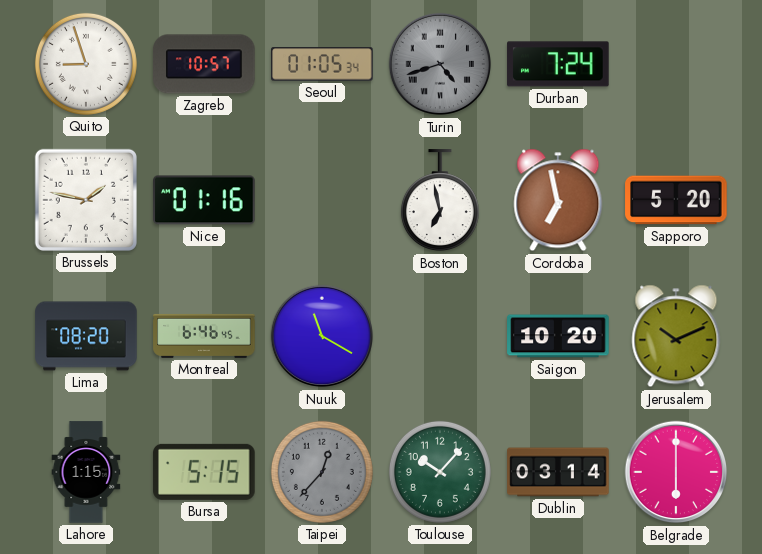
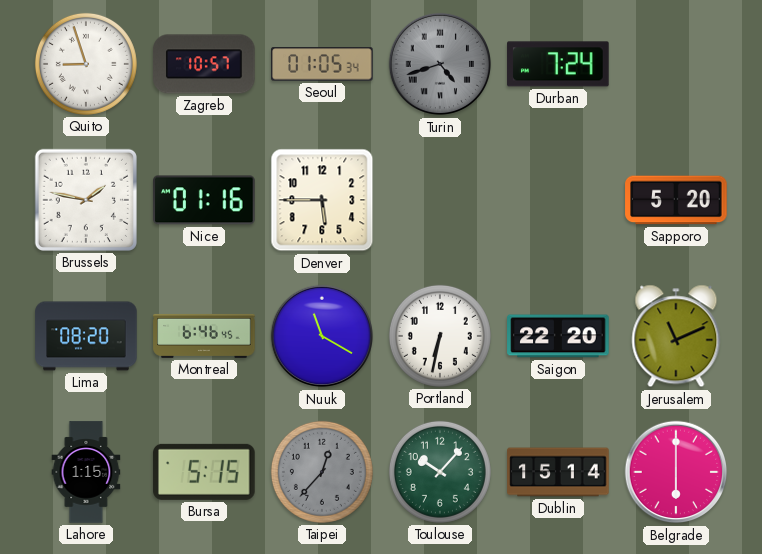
Denver: none -> 5:45
Boston: 6:58 -> none
Cordoba: 6:58 -> none
Portland: none -> 6:32
Saigon: 10:20 -> 22:20
Jerusalem: 10:11 -> 11:11
Dublin: 03:14 -> 15:14
